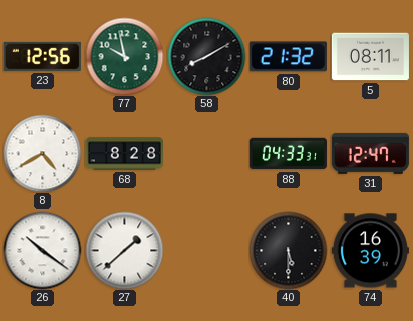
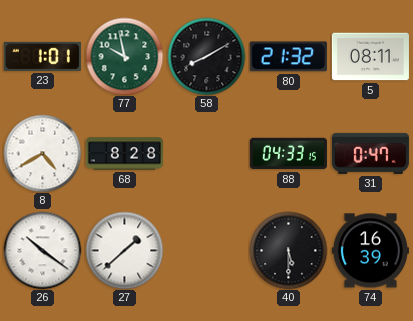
23: 12:56 -> 1:01
88: 04:33:31 -> 04:33:15
31: 12:47 -> 0:47
